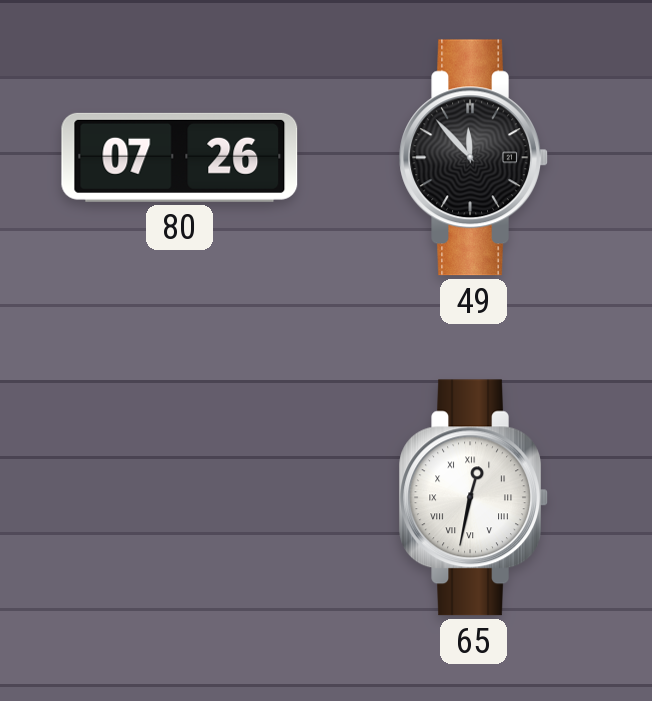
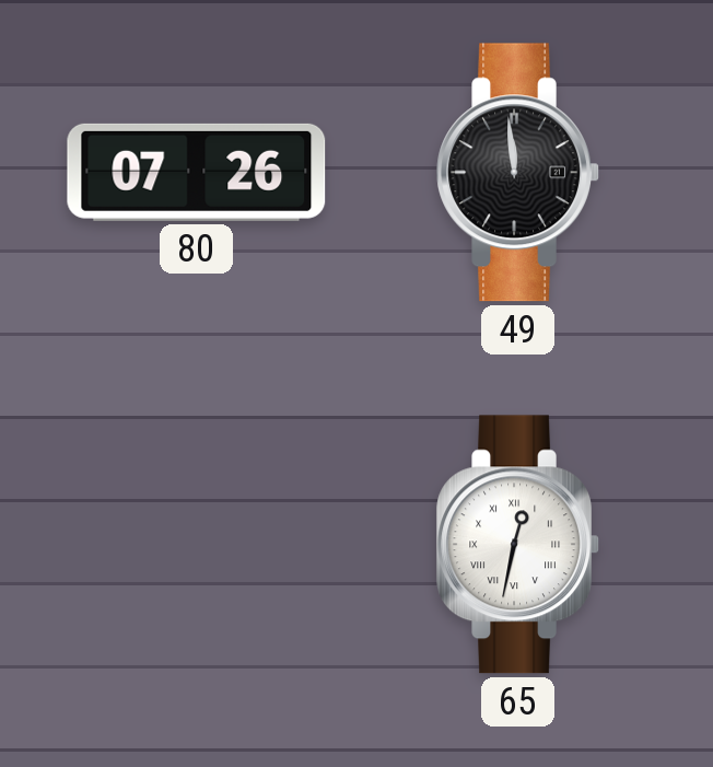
49: 11:53 -> 11:59
